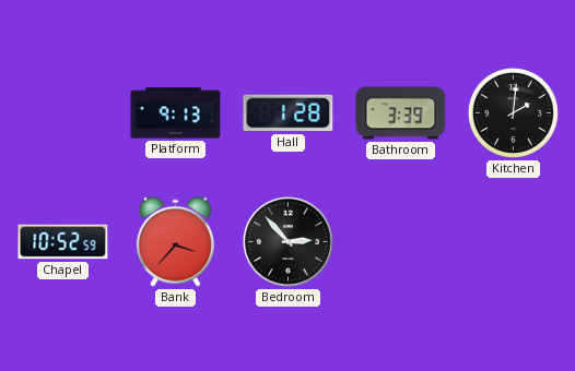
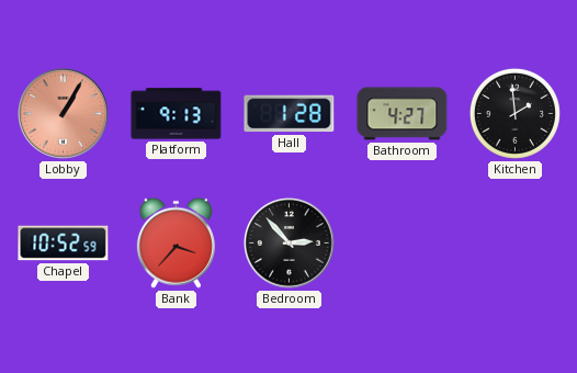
Lobby: none -> 1:05
Bathroom: 3:39 -> 4:27
Kitchen: 2:01 -> 1:59
